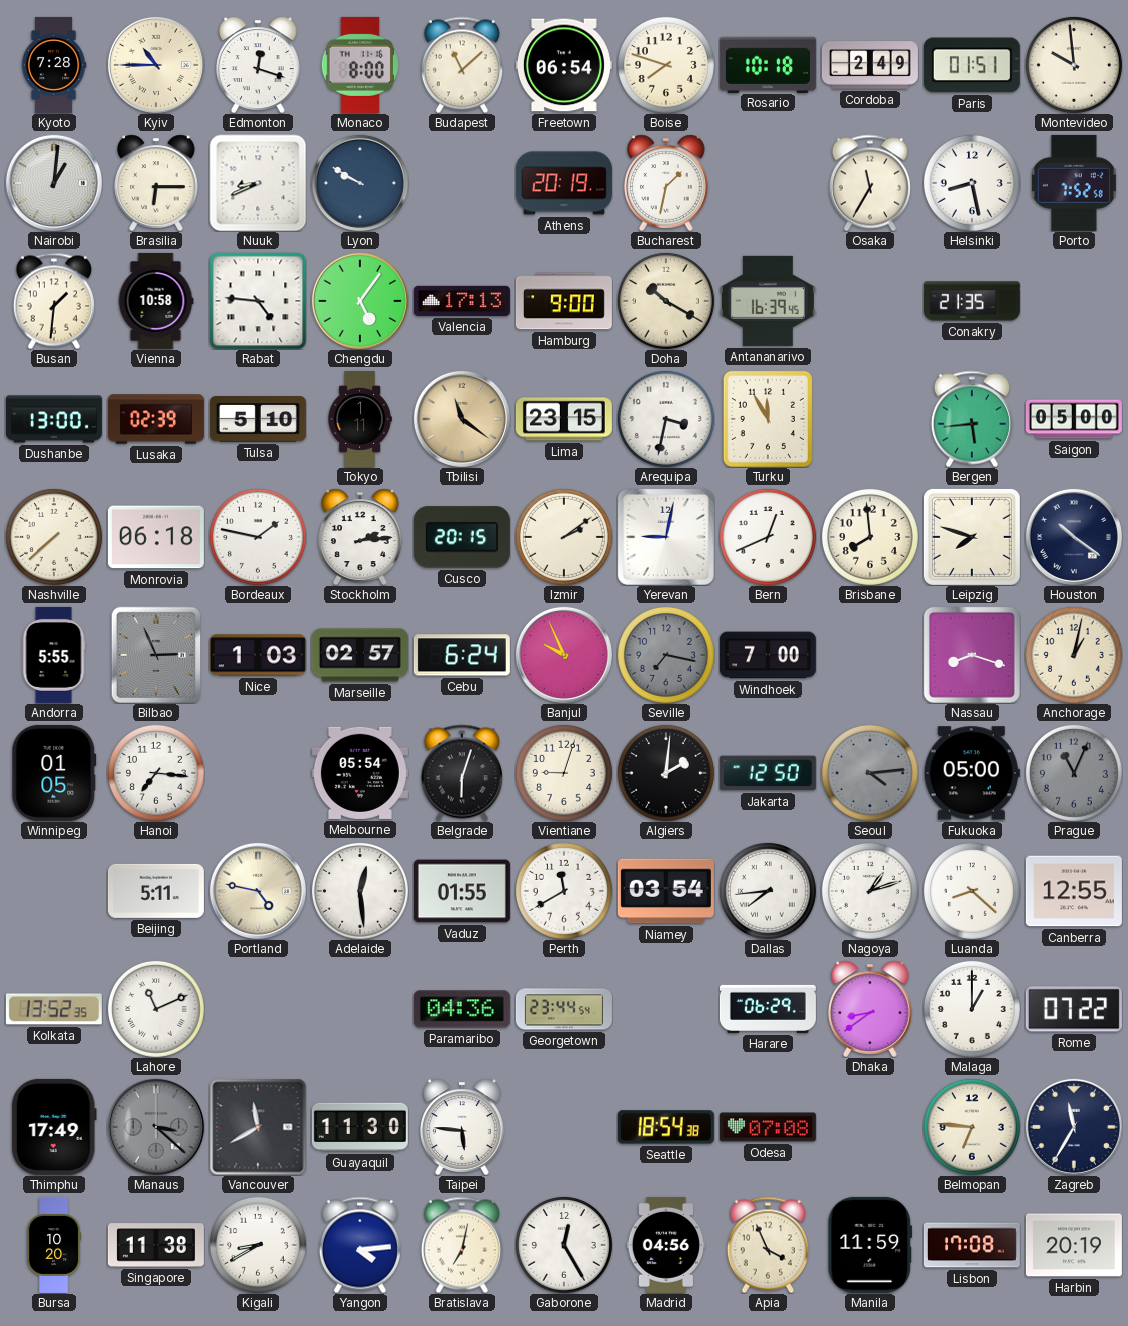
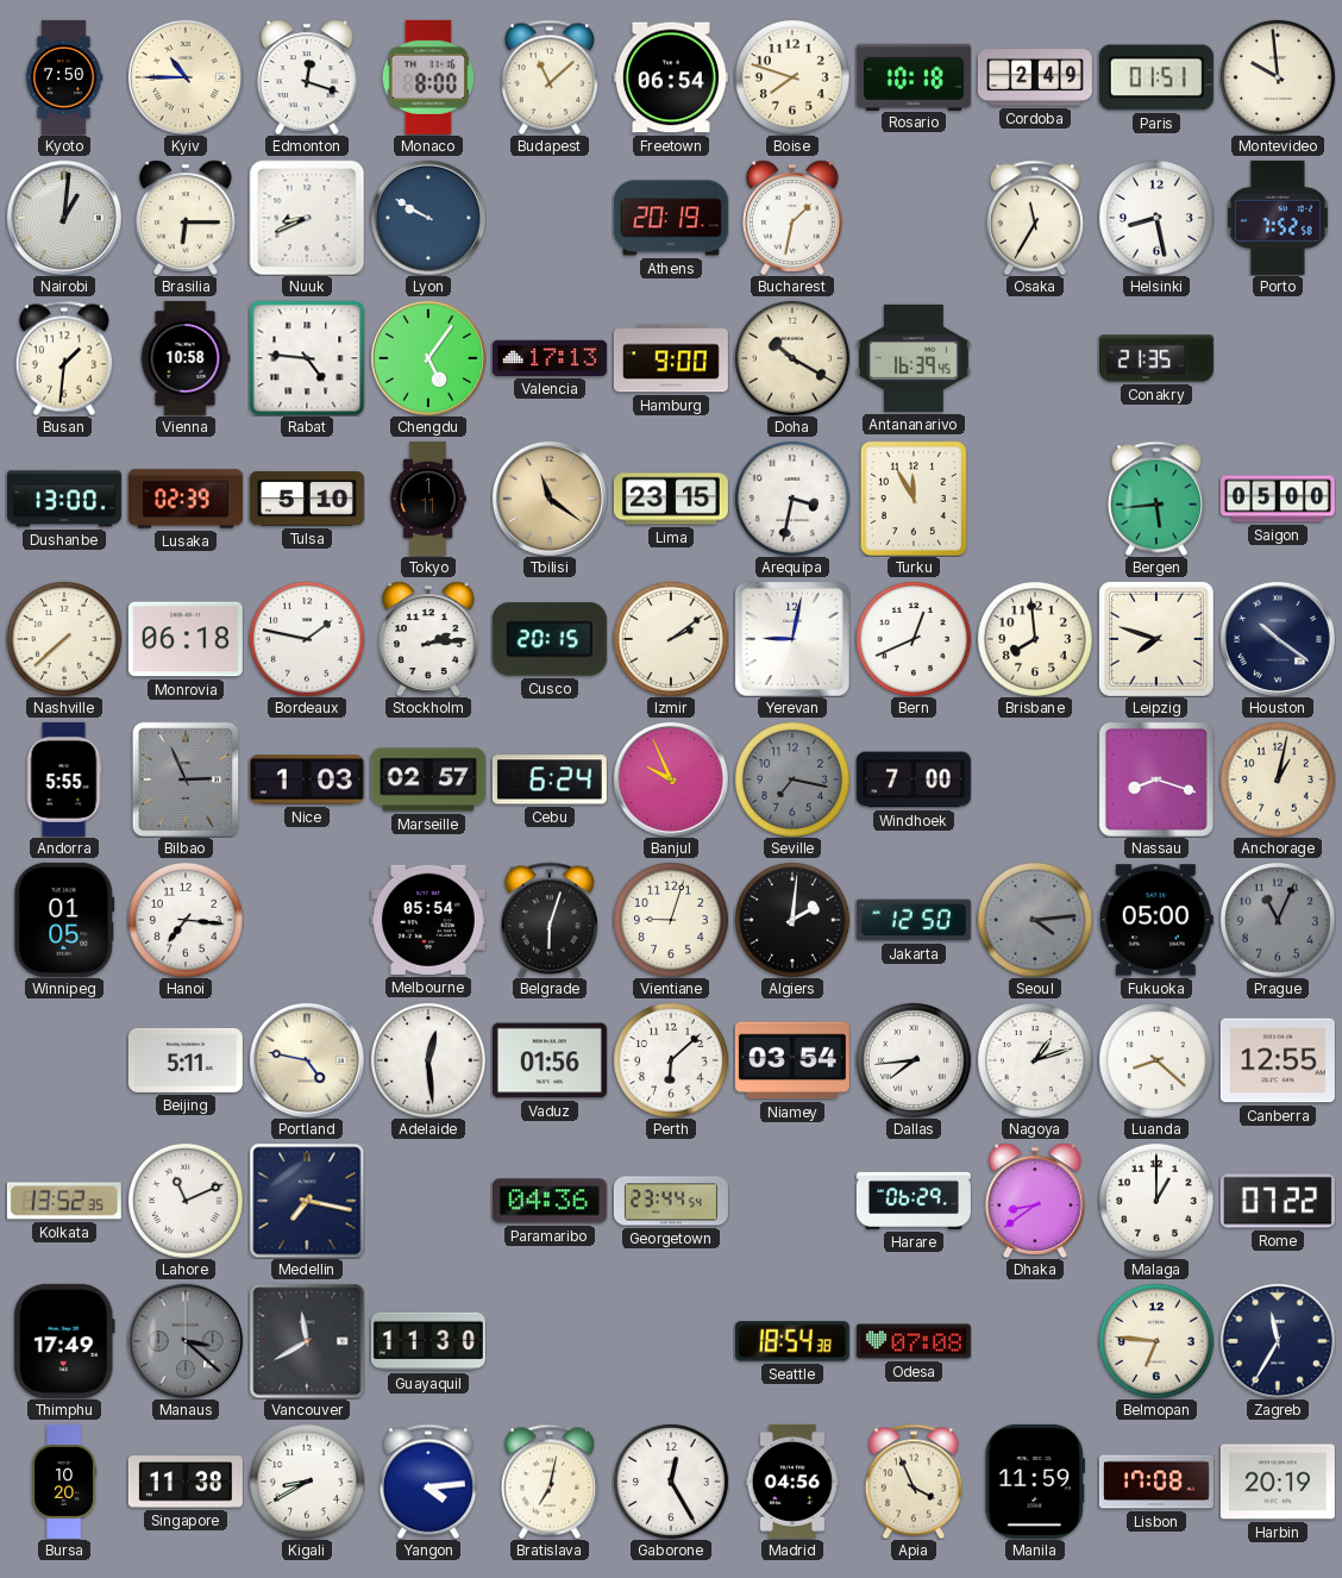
Kyoto: 7:28 -> 7:50
Vaduz: 01:55 -> 01:56
Perth: 11:40 -> 6:08
Medellin: none -> 7:17
Taipei: 5:46 -> none
